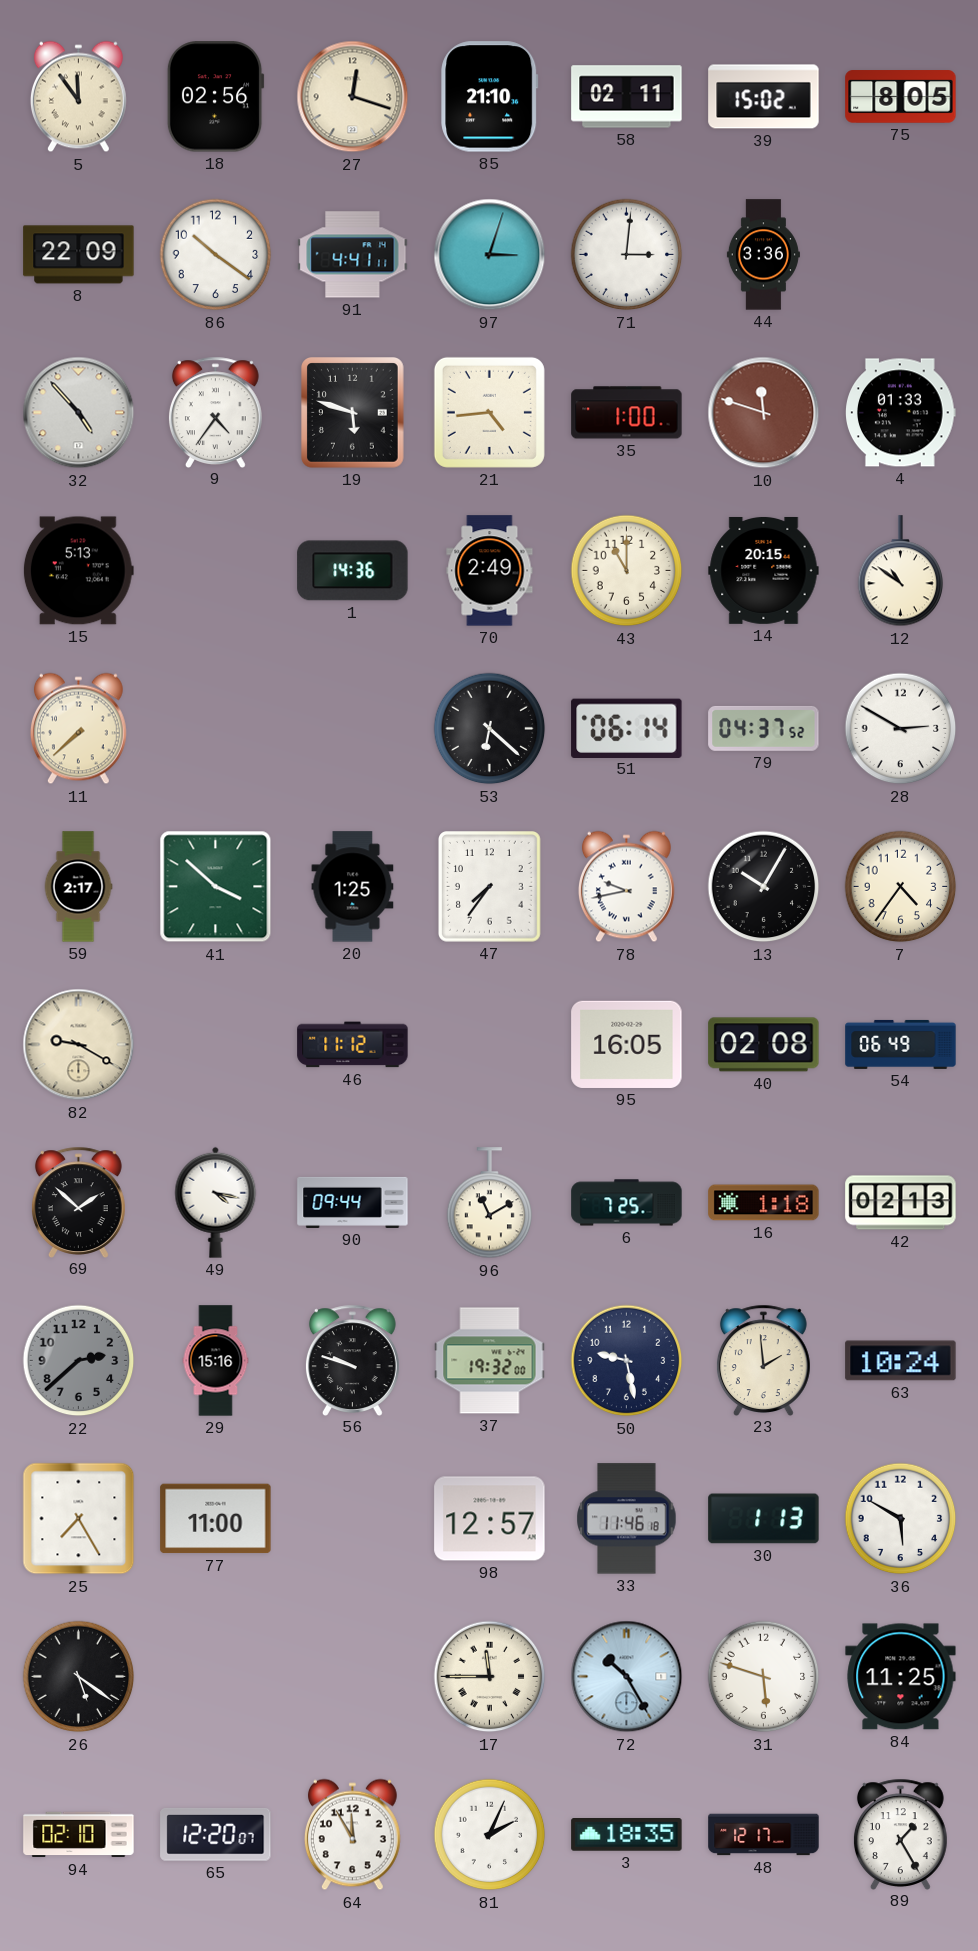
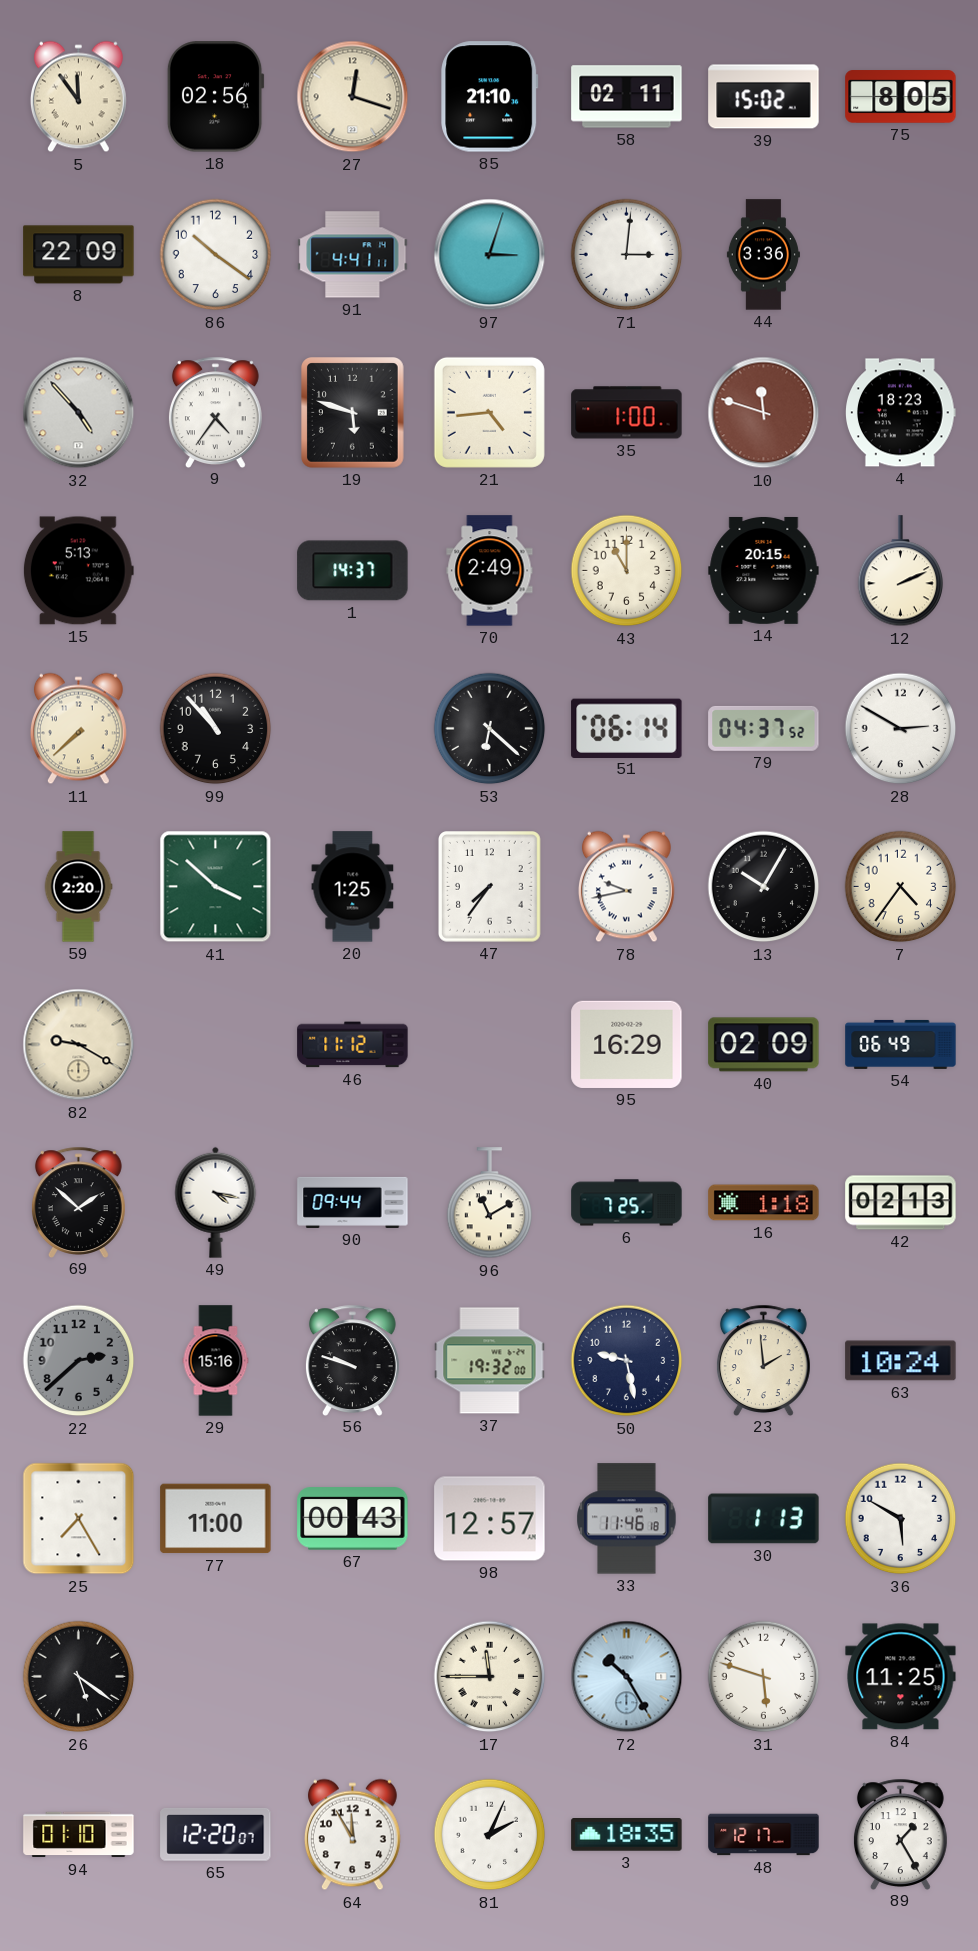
4: 01:33 -> 18:23
1: 14:36 -> 14:37
12: 10:51 -> 2:11
99: none -> 10:53
59: 2:17 -> 2:20
95: 16:05 -> 16:29
40: 02:08 -> 02:09
67: none -> 00:43
94: 02:10 -> 01:10
